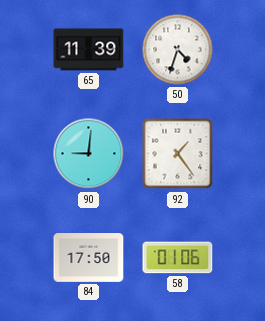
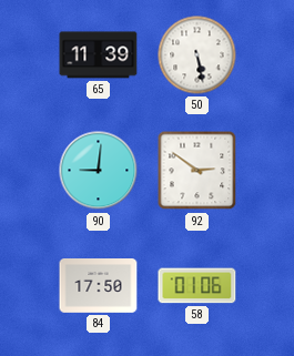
50: 4:33 -> 5:28
92: 1:24 -> 2:51
